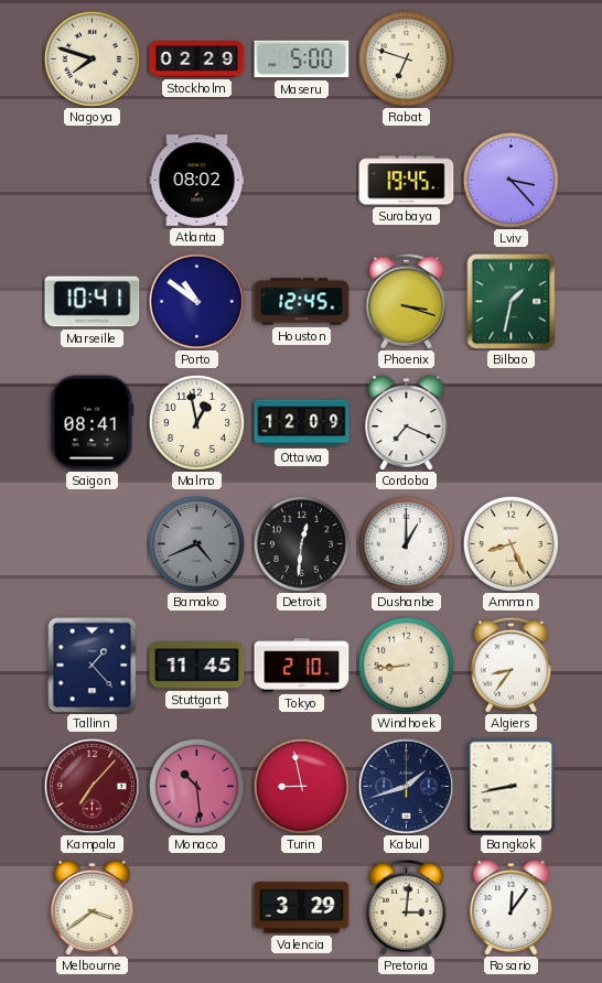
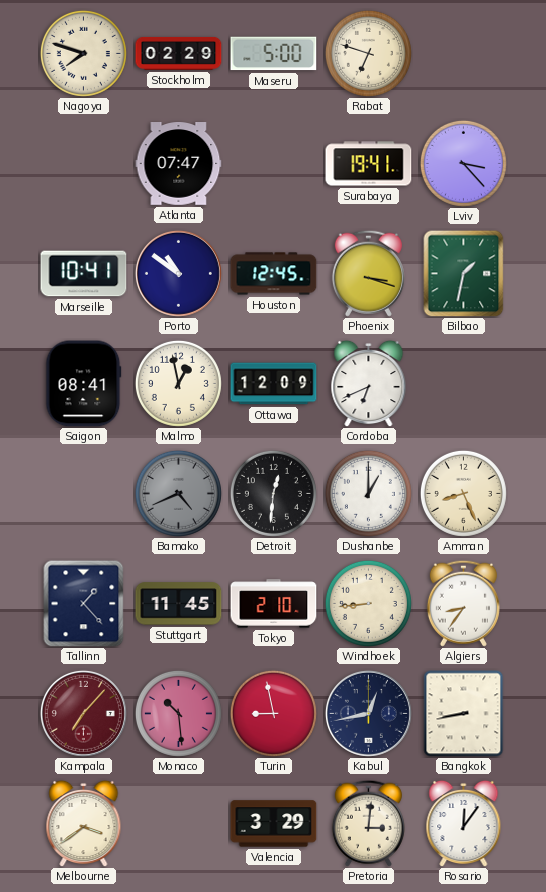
Atlanta: 08:02 -> 07:47
Surabaya: 19:45 -> 19:41
Cordoba: 7:19 -> 6:41
Kabul: 1:42 -> 12:43
